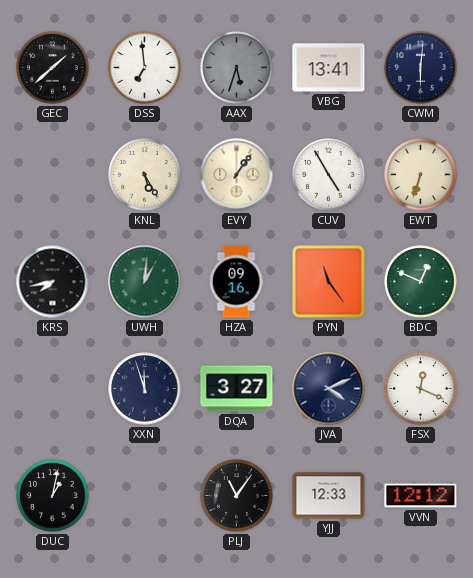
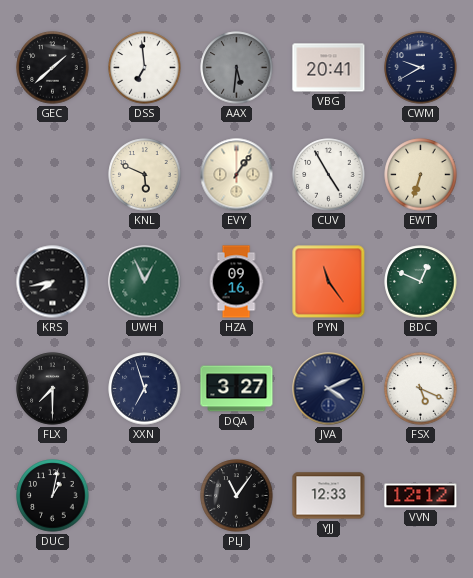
AAX: 5:33 -> 5:31
VBG: 13:41 -> 20:41
CWM: 6:01 -> 9:40
KNL: 5:25 -> 5:49
UWH: 1:01 -> 12:56
FLX: none -> 7:30
XXN: 11:57 -> 6:57
FSX: 12:19 -> 5:19
